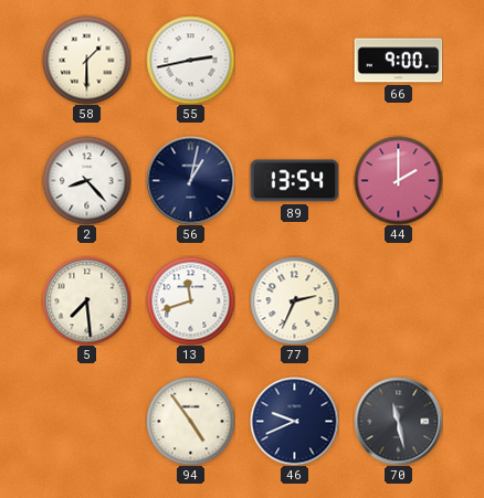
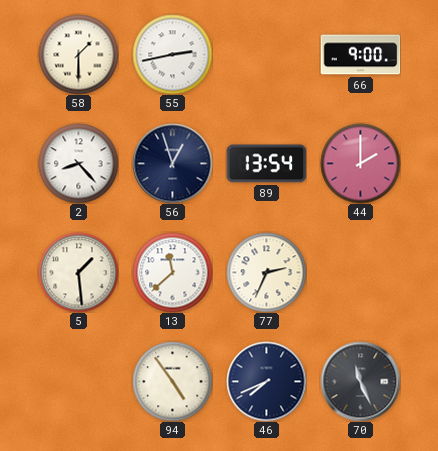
56: 1:02 -> 12:57
5: 7:29 -> 1:29
13: 11:42 -> 11:38
46: 9:41 -> 7:41
70: 11:28 -> 11:26
